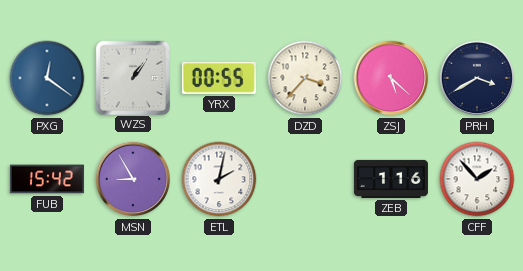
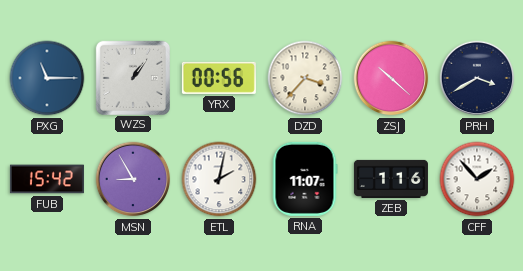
PXG: 12:21 -> 11:15
YRX: 00:55 -> 00:56
ZSJ: 5:22 -> 10:22
RNA: none -> 11:07
